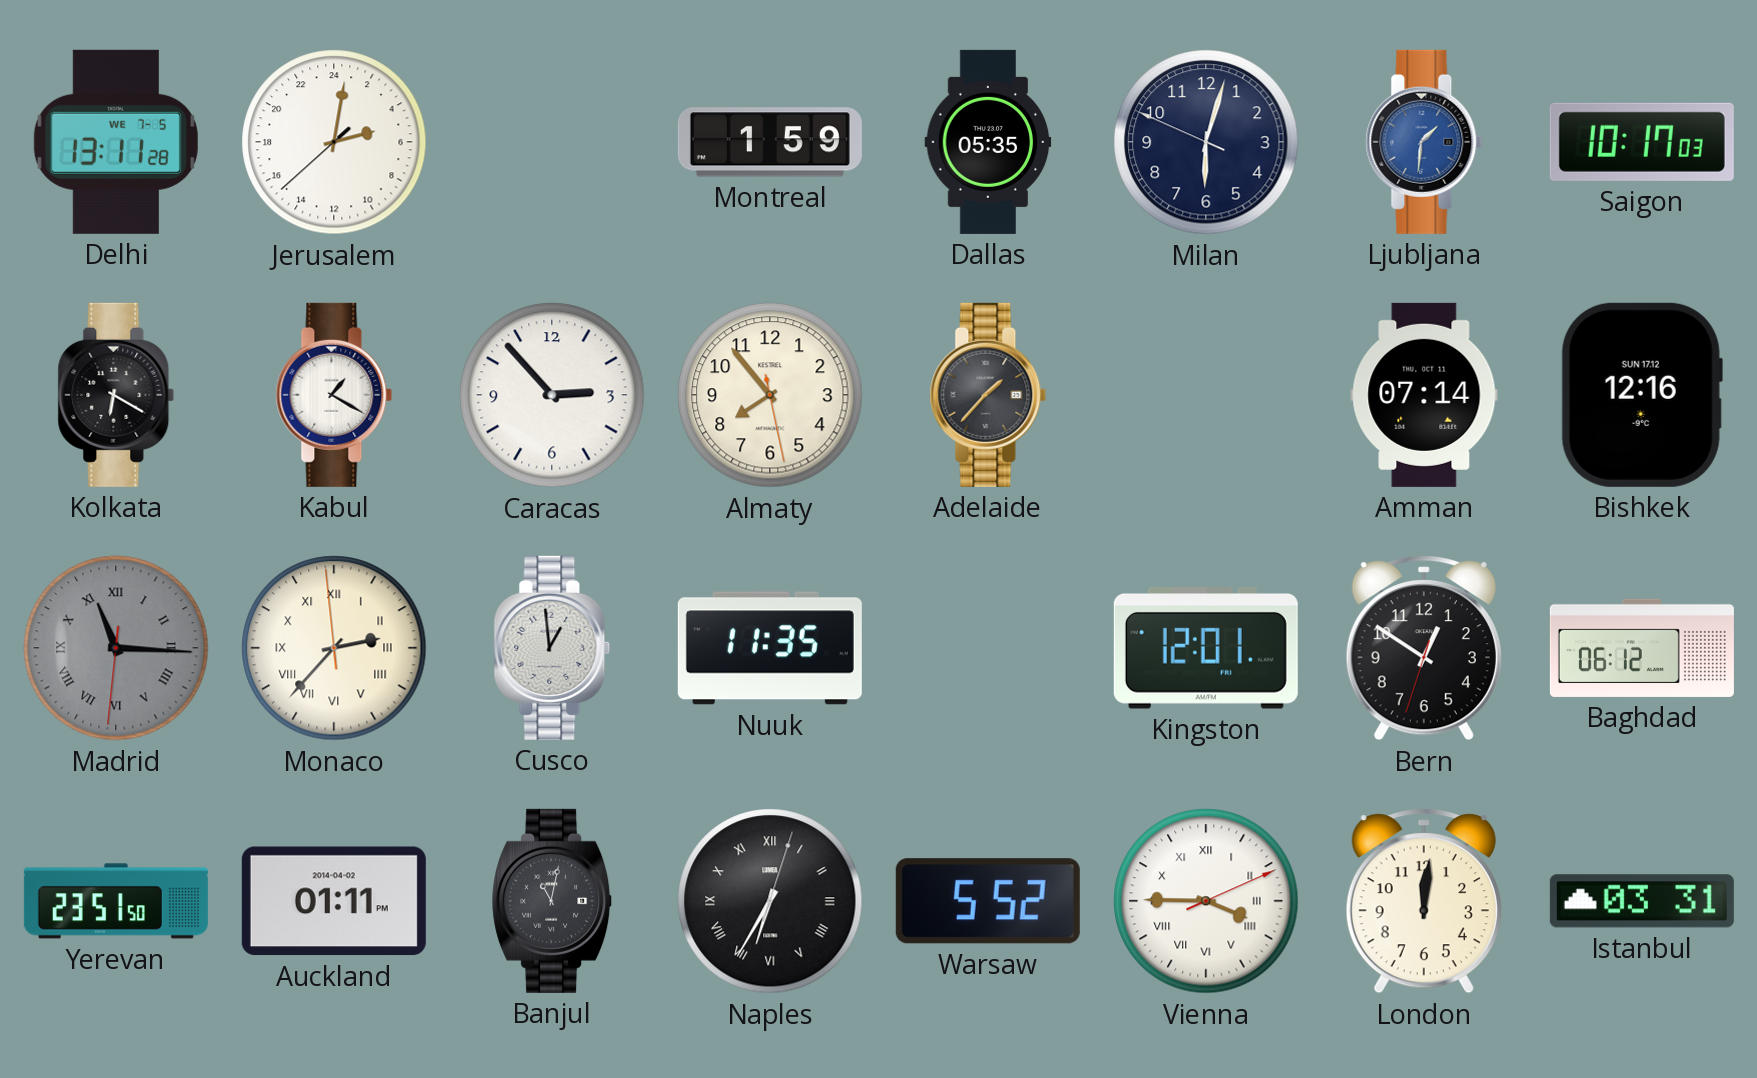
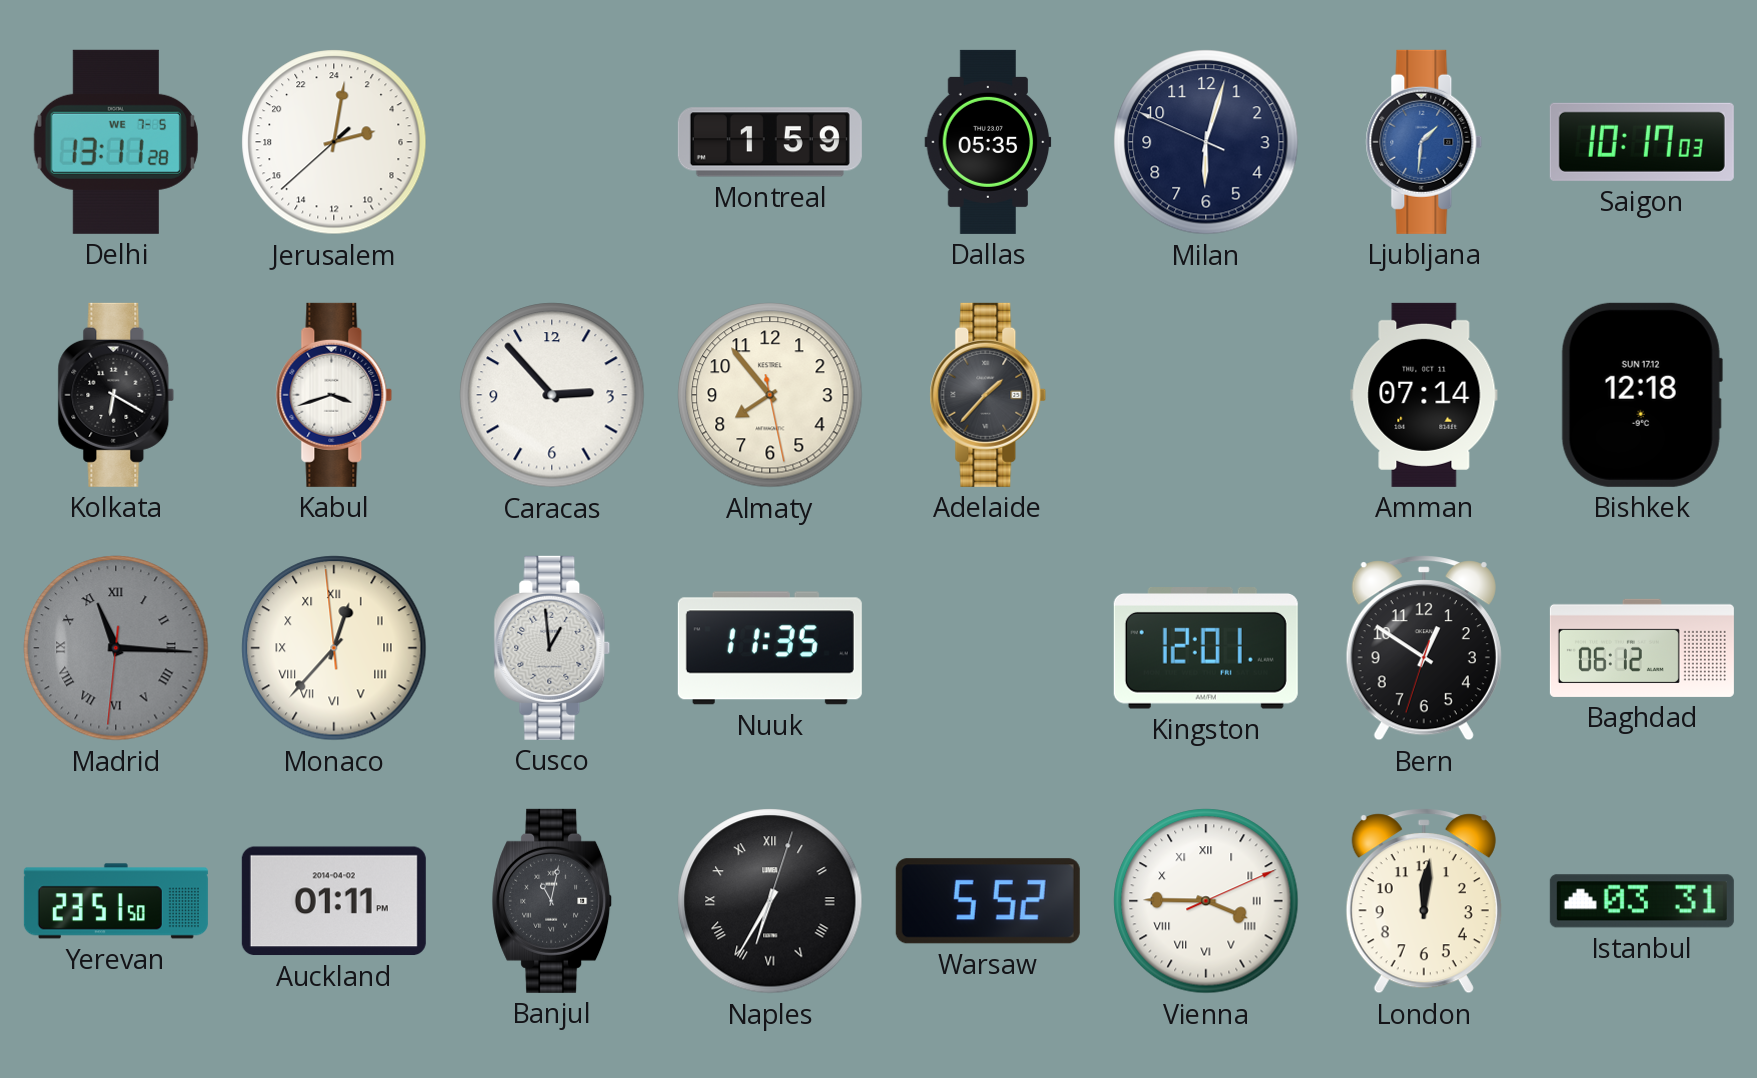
Kabul: 1:20 -> 3:42
Bishkek: 12:16 -> 12:18
Monaco: 2:36 -> 12:36
